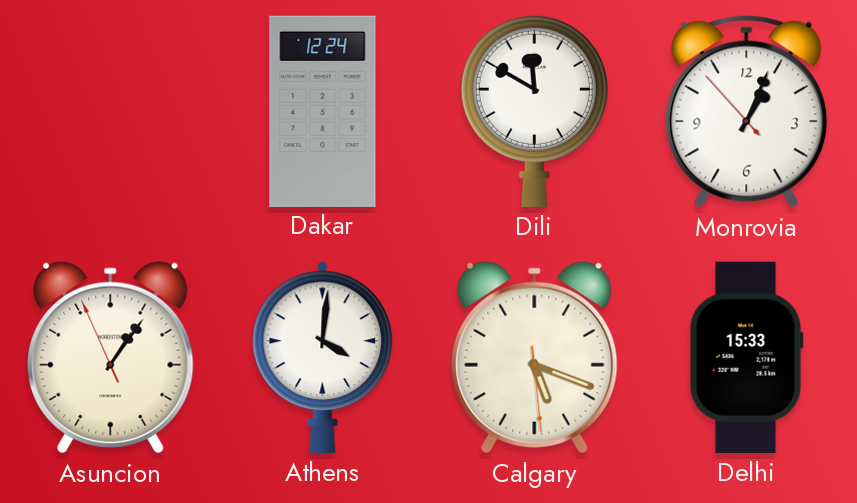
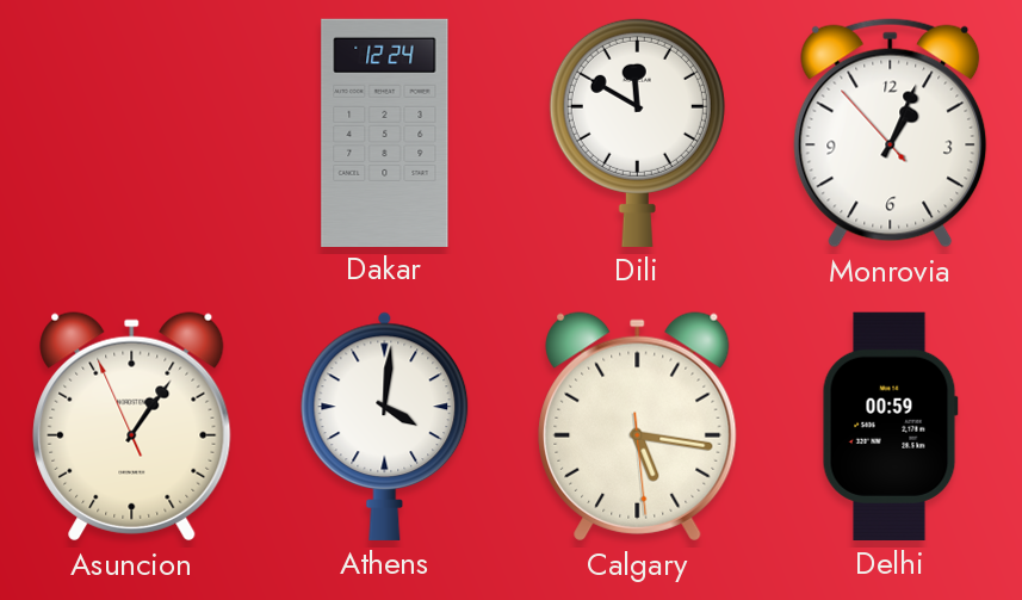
Calgary: 5:18 -> 5:16
Delhi: 15:33 -> 00:59
